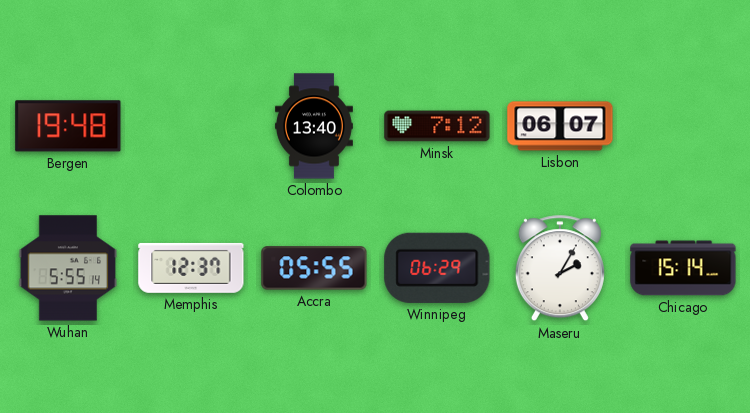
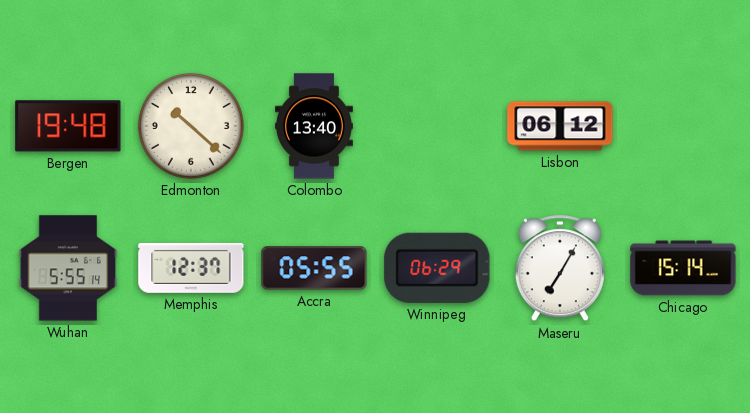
Edmonton: none -> 10:22
Minsk: 7:12 -> none
Lisbon: 06:07 -> 06:12
Maseru: 2:05 -> 7:05
